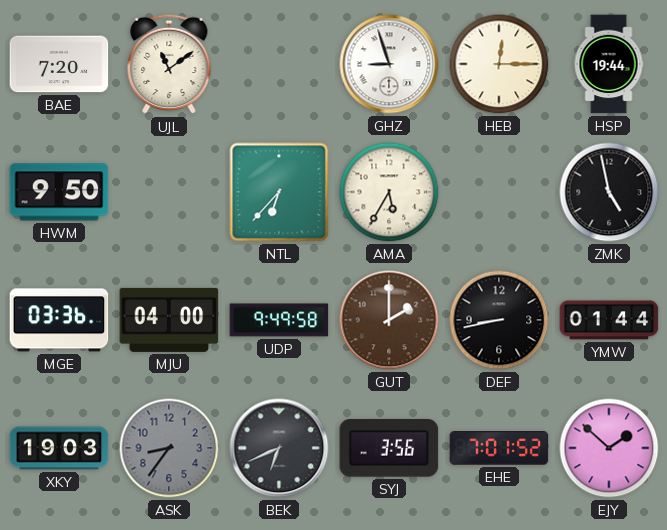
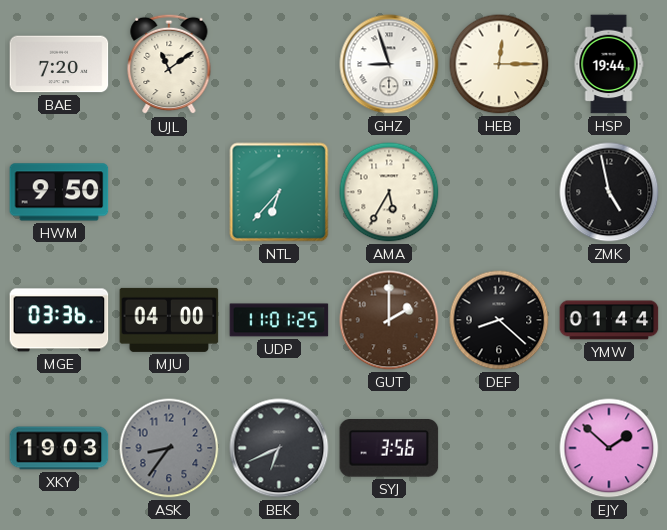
UDP: 9:49 -> 11:01
DEF: 8:43 -> 8:22
EHE: 7:01 -> none
